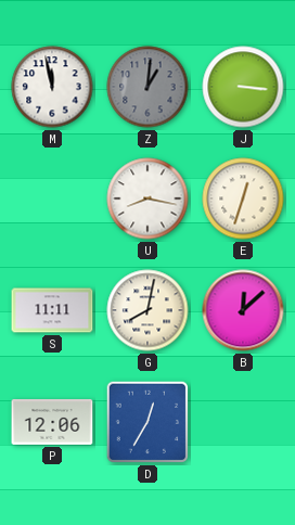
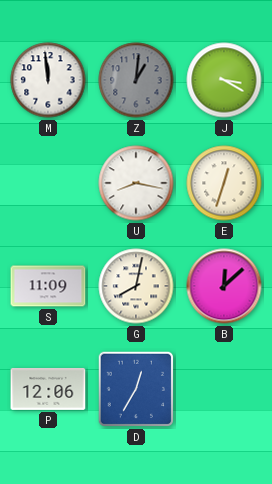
M: 11:58 -> 11:59
J: 3:16 -> 3:20
S: 11:11 -> 11:09
